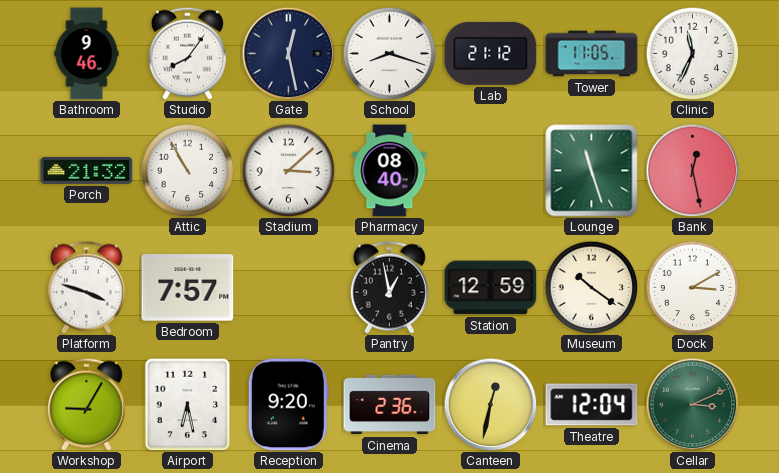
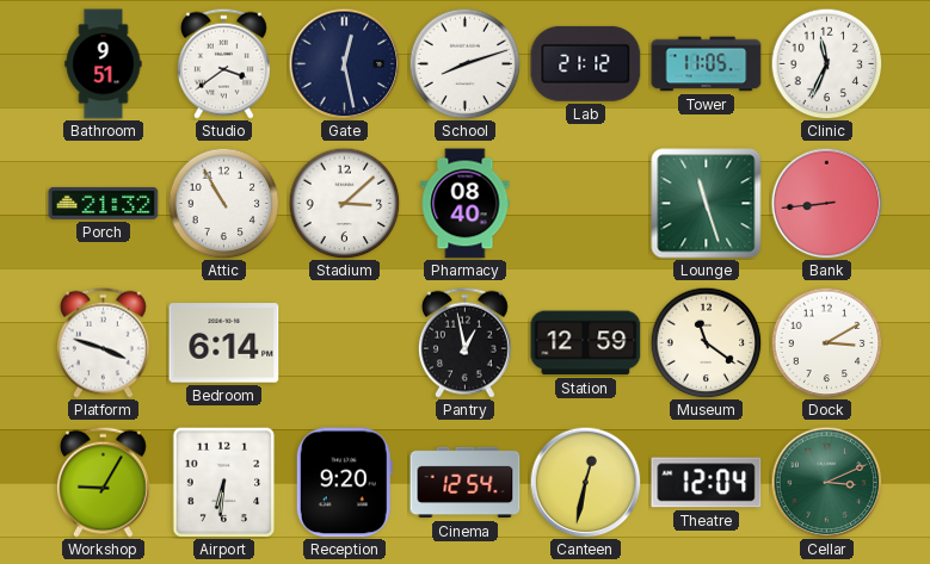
Bathroom: 9:46 -> 9:51
Studio: 8:06 -> 3:39
School: 8:18 -> 8:12
Bank: 12:28 -> 8:44
Bedroom: 7:57 -> 6:14
Museum: 10:21 -> 11:21
Airport: 6:28 -> 6:31
Cinema: 2:36 -> 12:54
